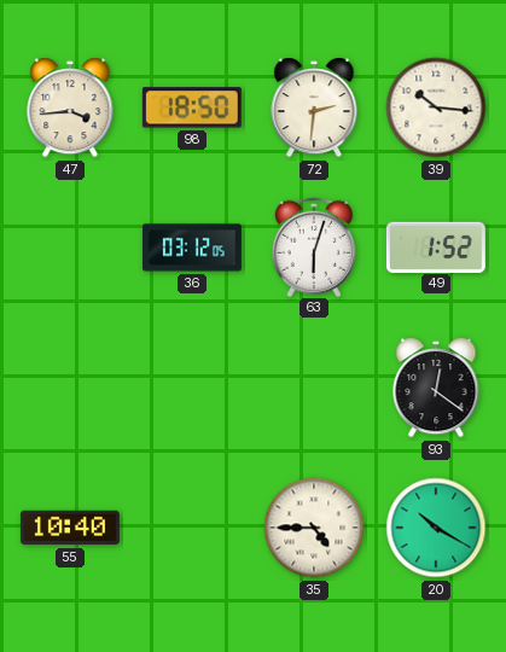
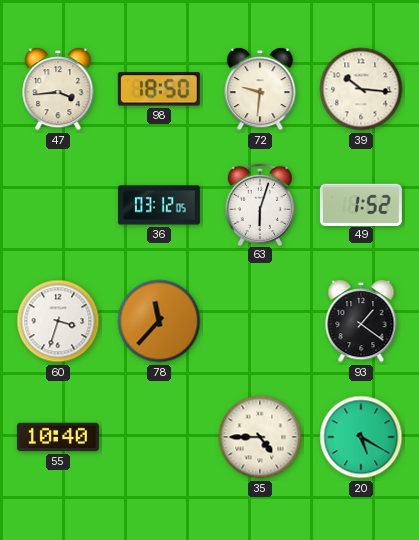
72: 2:31 -> 9:31
60: none -> 3:33
78: none -> 11:37
93: 12:21 -> 1:21
20: 10:20 -> 5:20
